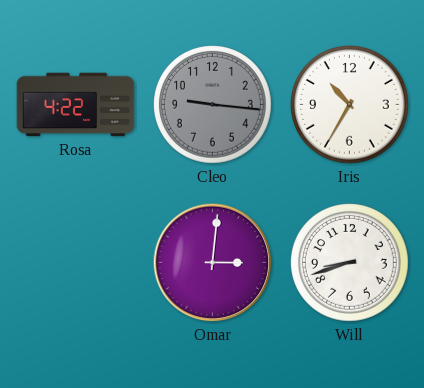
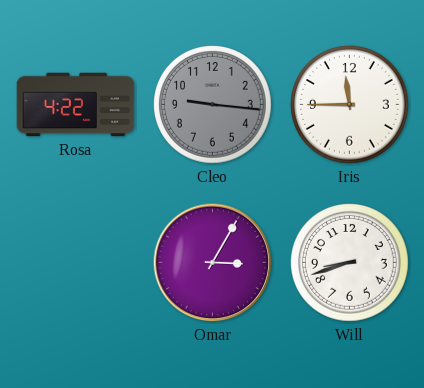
Iris: 10:35 -> 11:45
Omar: 3:01 -> 3:05
